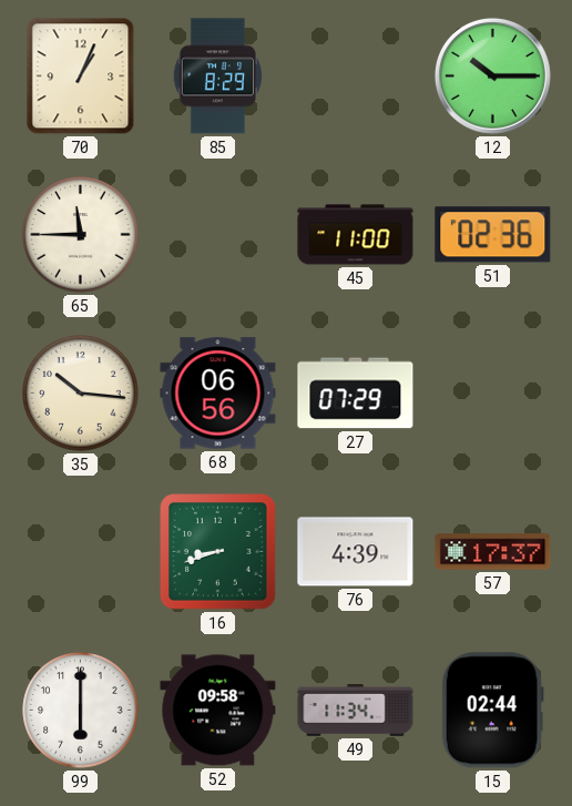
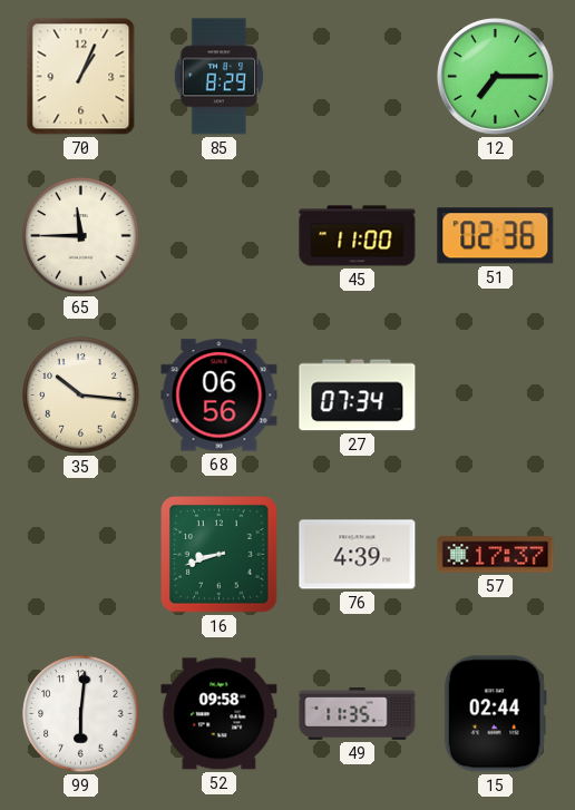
12: 10:15 -> 7:15
27: 07:29 -> 07:34
99: 6:00 -> 6:01
49: 11:34 -> 11:35
